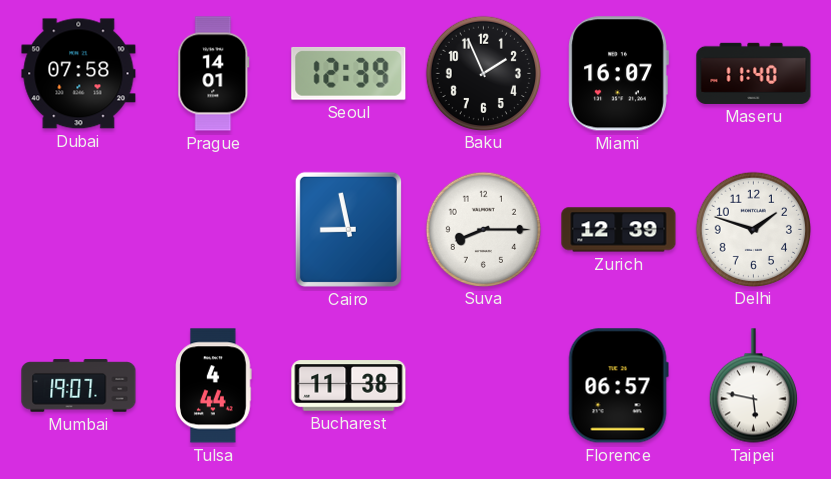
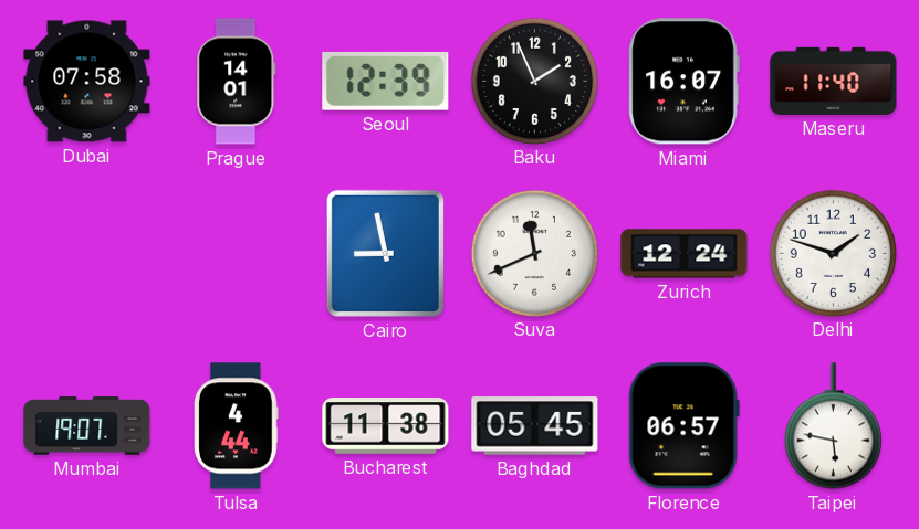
Suva: 8:15 -> 11:41
Zurich: 12:39 -> 12:24
Baghdad: none -> 05:45
